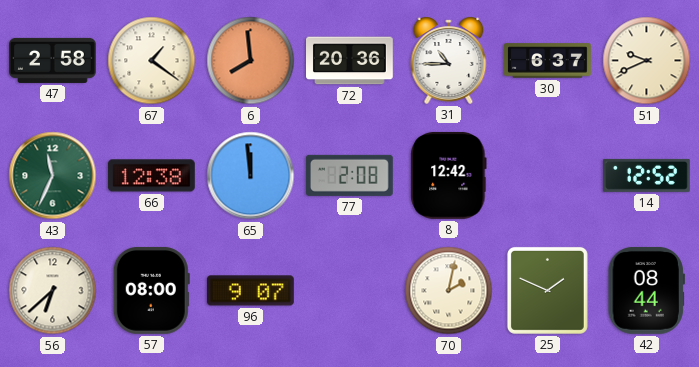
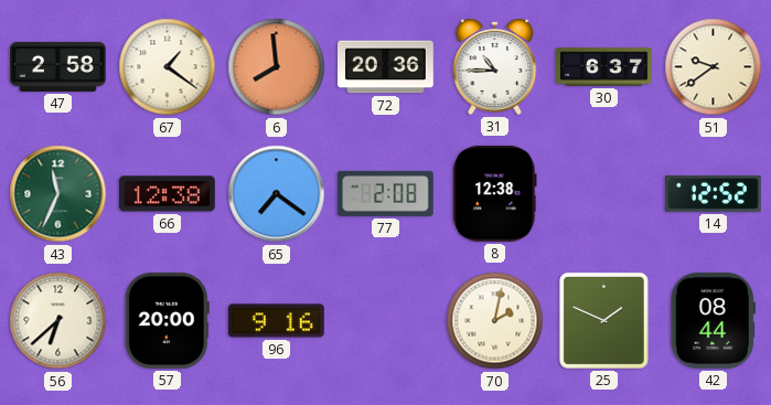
51: 9:41 -> 9:39
65: 11:59 -> 7:21
8: 12:42 -> 12:38
57: 08:00 -> 20:00
96: 9:07 -> 9:16
